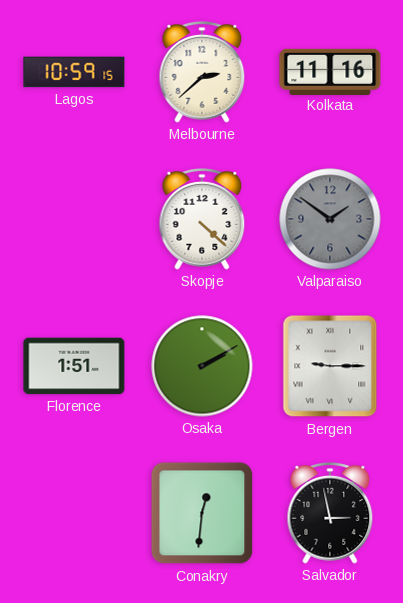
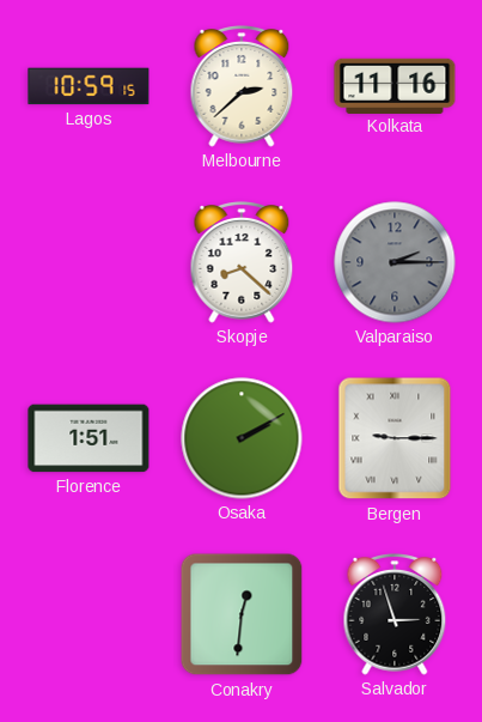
Skopje: 4:22 -> 8:22
Valparaiso: 1:51 -> 2:15
Salvador: 2:58 -> 2:57
